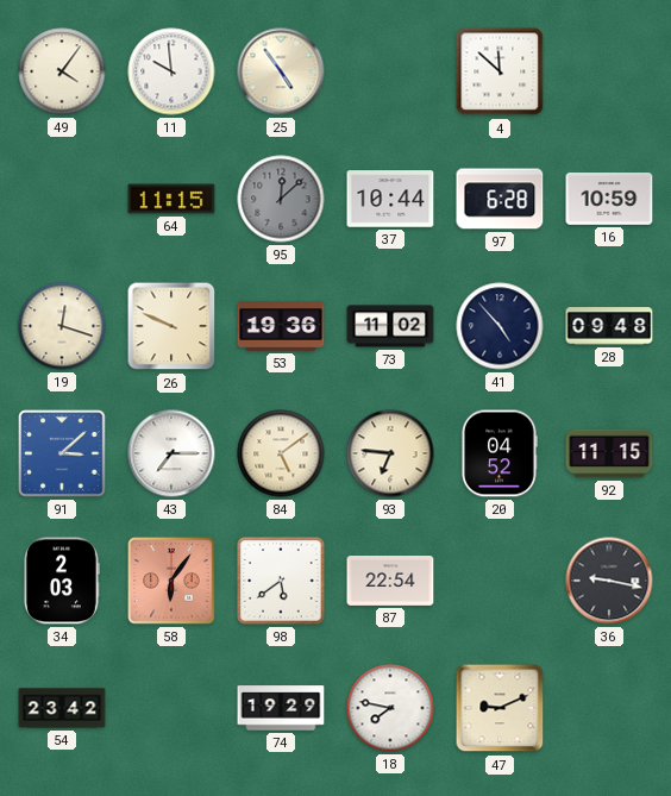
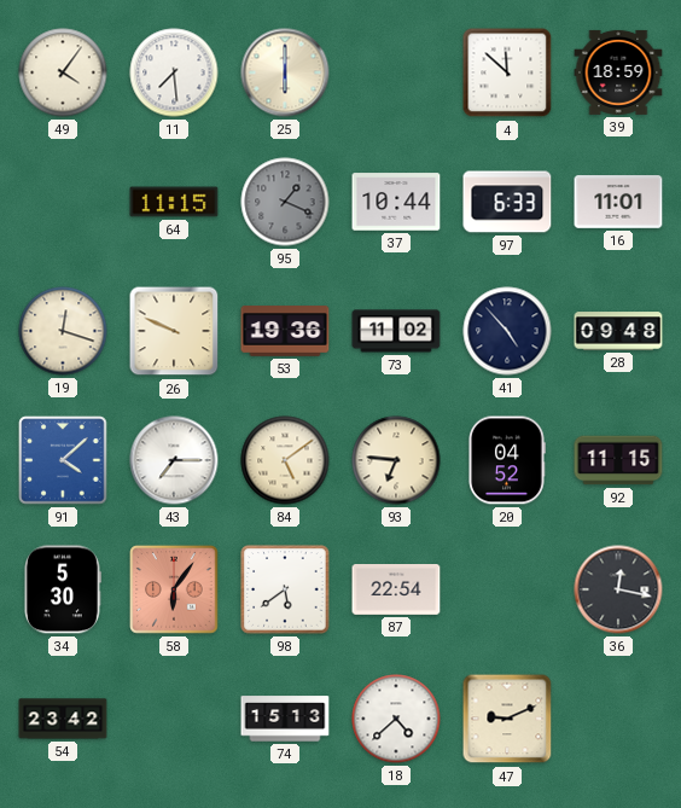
11: 9:59 -> 7:29
25: 4:54 -> 6:00
39: none -> 18:59
95: 12:08 -> 1:19
97: 6:28 -> 6:33
16: 10:59 -> 11:01
91: 3:08 -> 4:08
34: 2:03 -> 5:30
36: 9:17 -> 12:17
74: 19:29 -> 15:13
18: 7:47 -> 4:38
